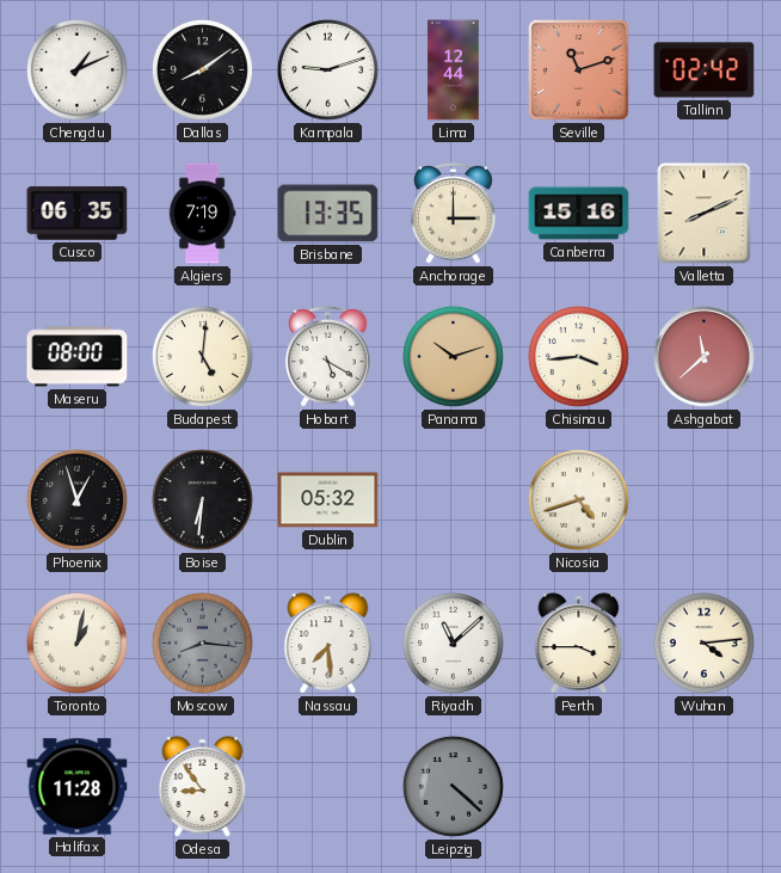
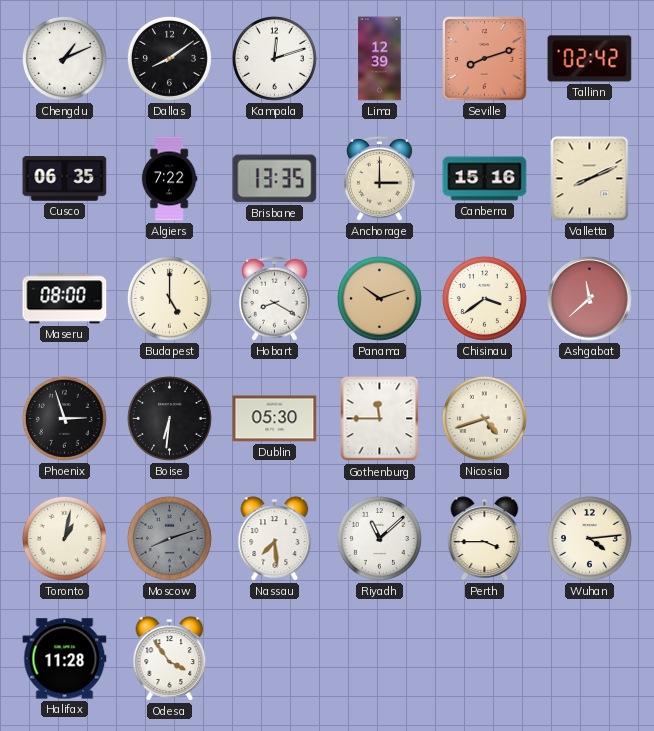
Kampala: 9:12 -> 12:12
Lima: 12:44 -> 12:39
Seville: 11:12 -> 8:12
Algiers: 7:19 -> 7:22
Budapest: 5:01 -> 5:00
Hobart: 5:20 -> 8:20
Chisinau: 3:44 -> 3:39
Phoenix: 12:57 -> 2:57
Dublin: 05:32 -> 05:30
Gothenburg: none -> 11:45
Moscow: 8:16 -> 8:12
Odesa: 8:54 -> 3:54
Leipzig: 4:22 -> none
